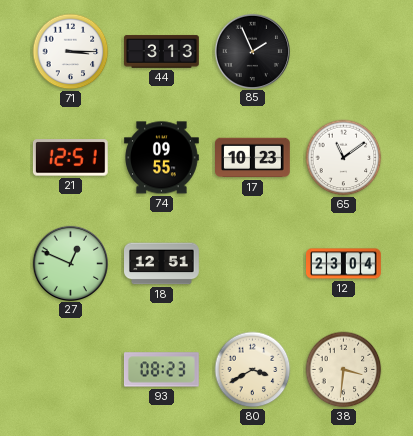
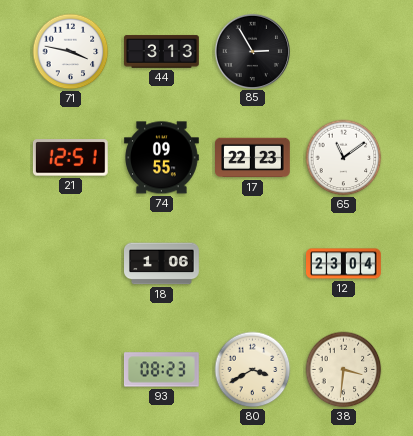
71: 3:15 -> 3:47
85: 1:56 -> 2:55
17: 10:23 -> 22:23
27: 12:49 -> none
18: 12:51 -> 1:06
